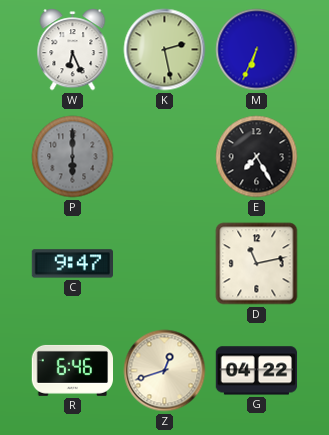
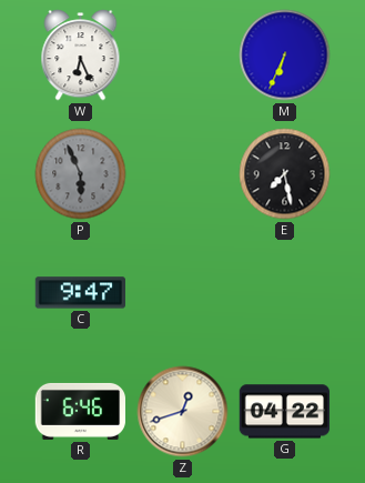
K: 2:28 -> none
P: 6:00 -> 5:56
E: 7:25 -> 7:28
D: 11:13 -> none
